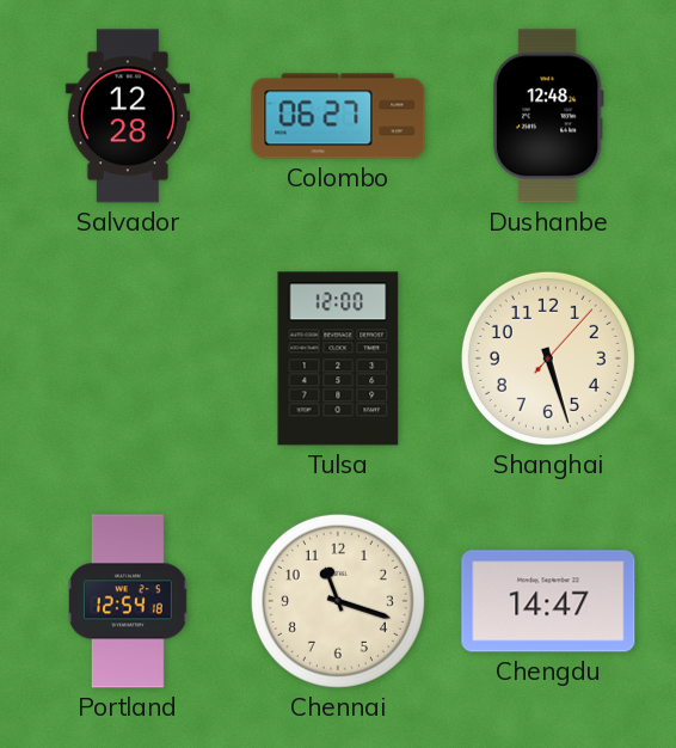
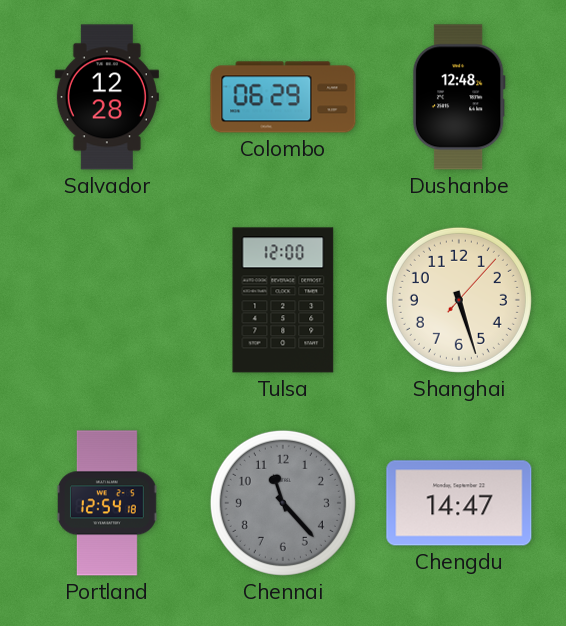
Colombo: 06:27 -> 06:29
Chennai: 11:18 -> 11:23
Chennai dial: cream -> grey
